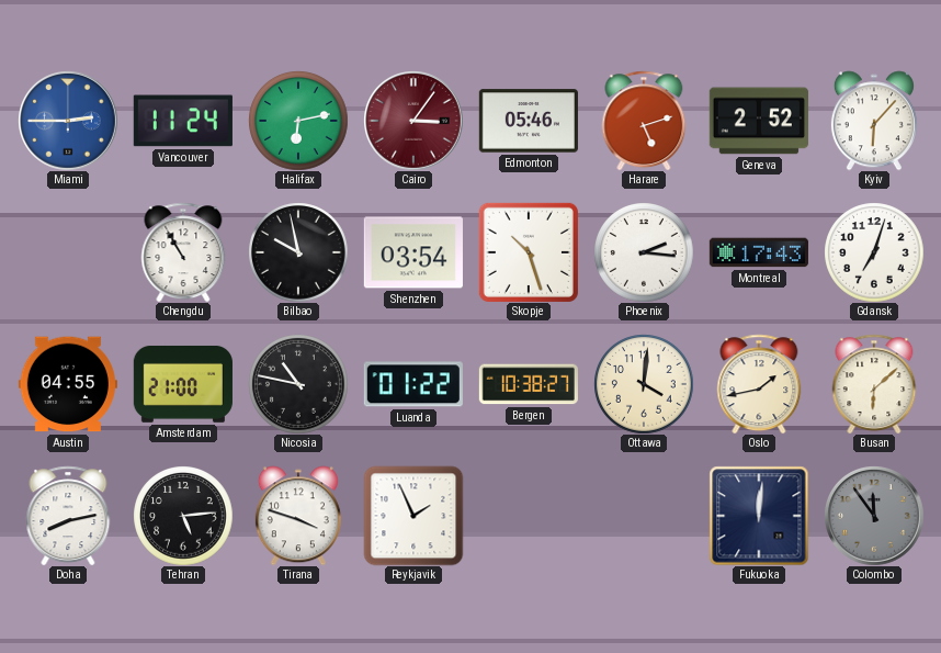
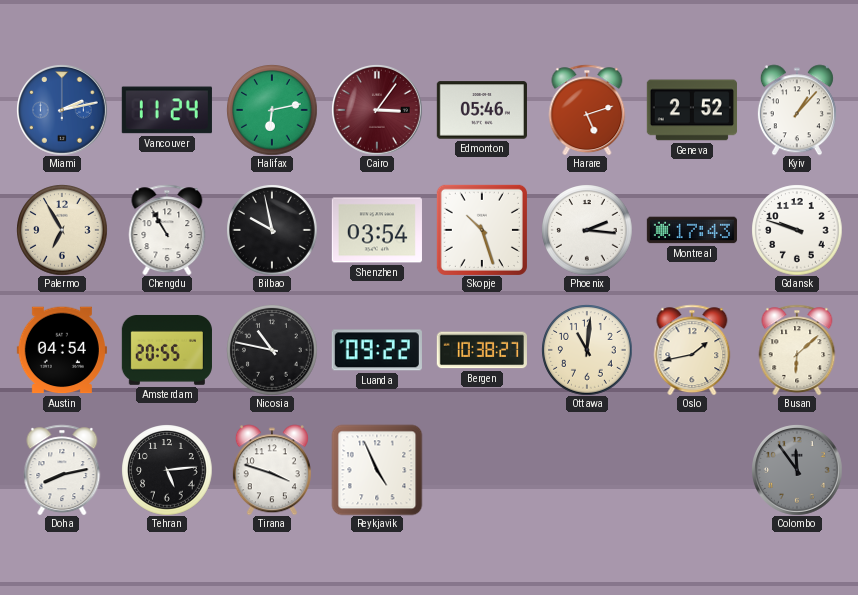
Miami: 2:45 -> 2:13
Kyiv: 6:07 -> 1:07
Palermo: none -> 6:55
Gdansk: 7:03 -> 9:48
Austin: 04:55 -> 04:54
Amsterdam: 21:00 -> 20:55
Luanda: 01:22 -> 09:22
Ottawa: 4:01 -> 11:01
Reykjavik: 1:56 -> 4:56
Fukuoka: 12:01 -> none
